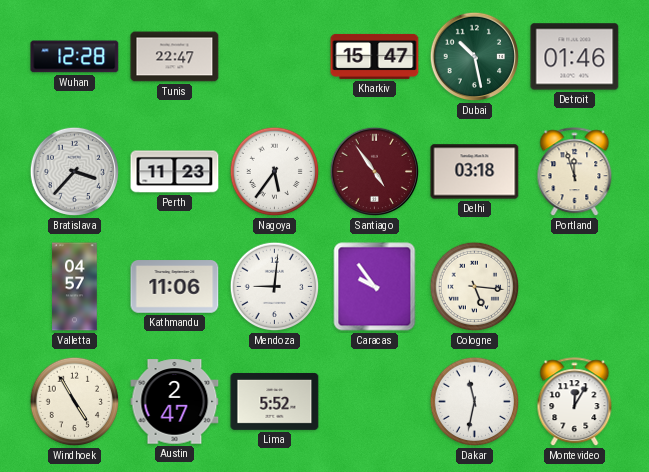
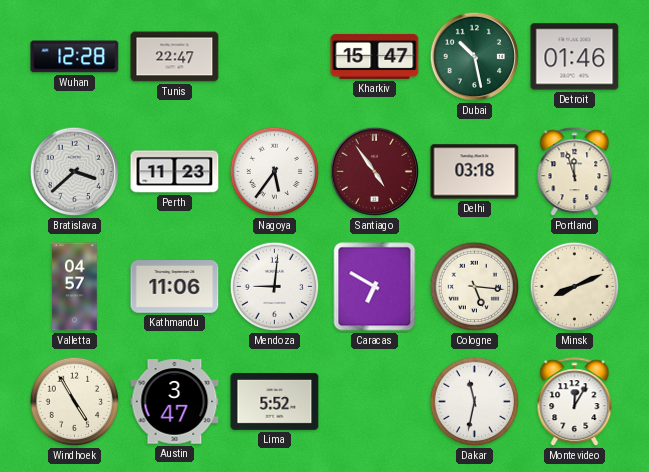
Bratislava: 3:37 -> 3:38
Caracas: 9:54 -> 6:50
Minsk: none -> 8:11
Austin: 2:47 -> 3:47
